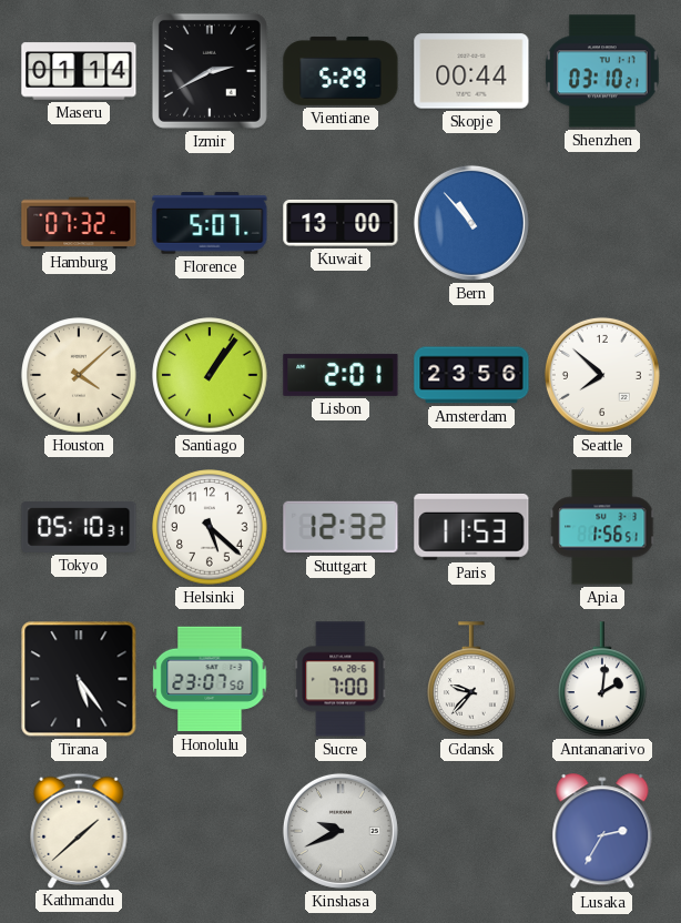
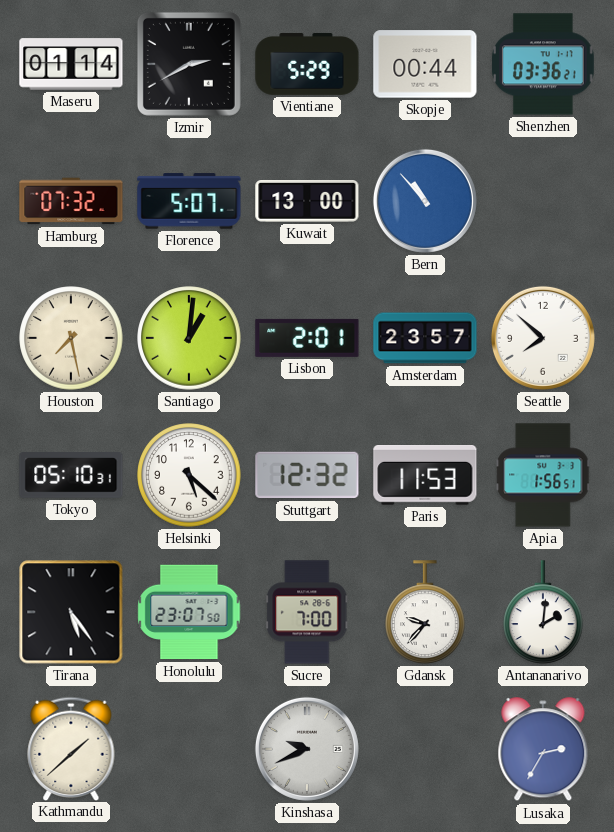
Shenzhen: 03:10 -> 03:36
Houston: 4:08 -> 7:28
Santiago: 1:06 -> 1:01
Amsterdam: 23:56 -> 23:57
